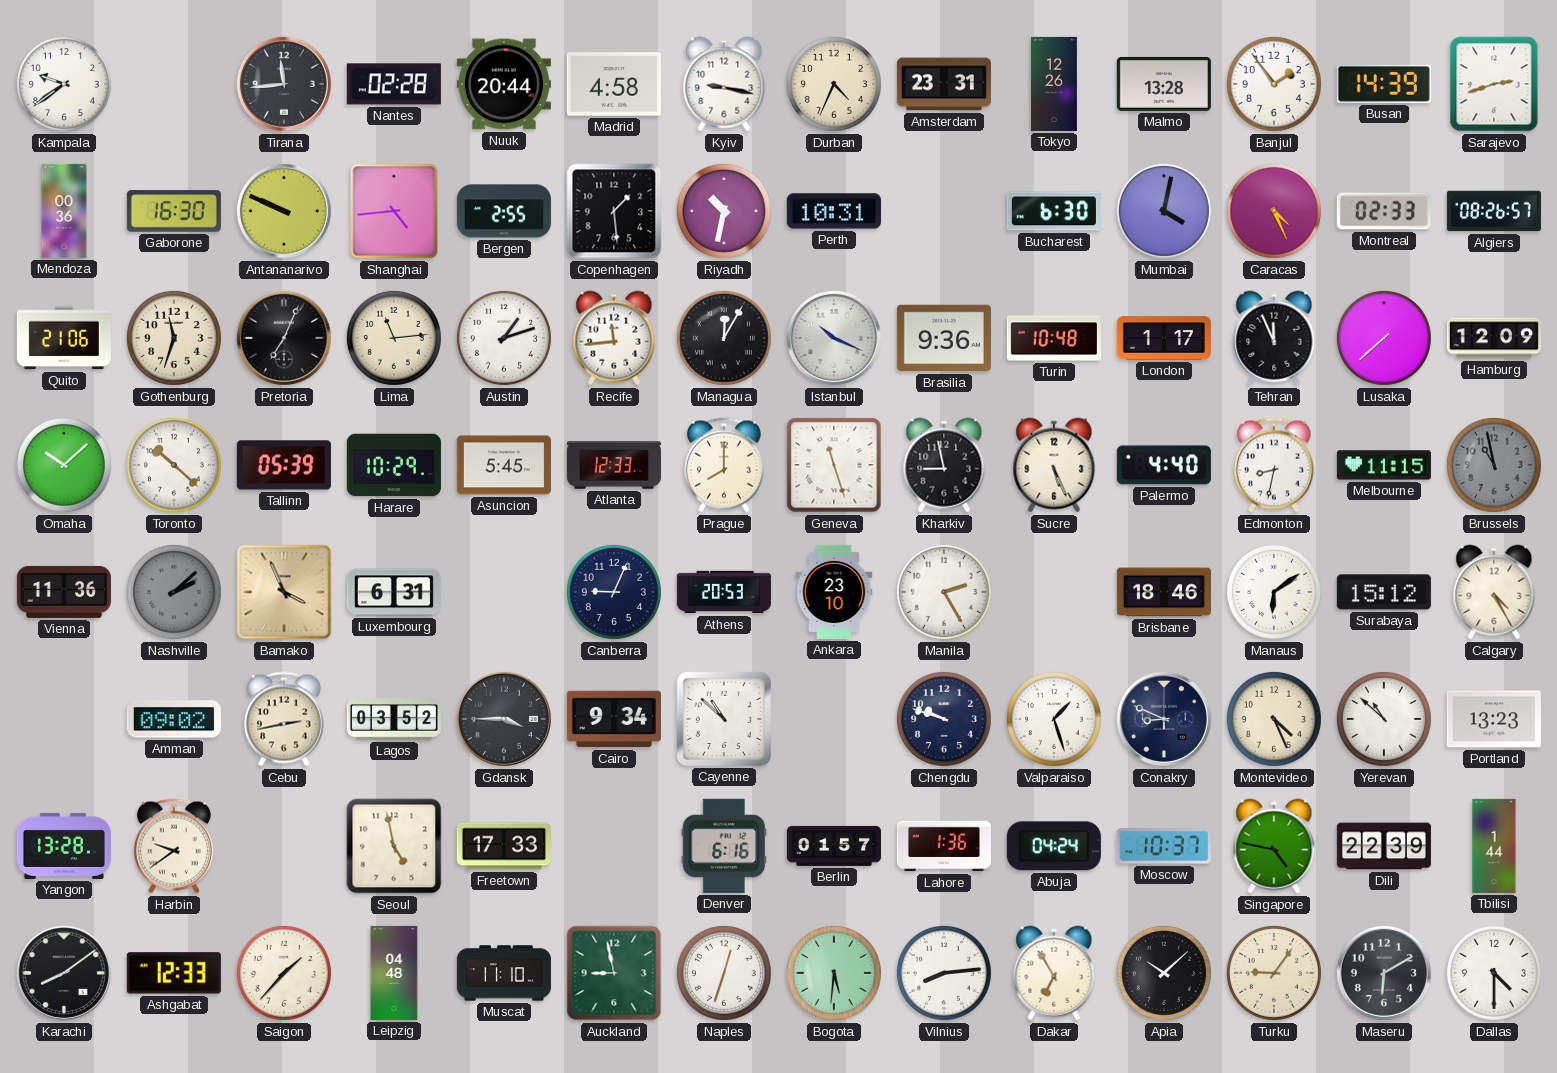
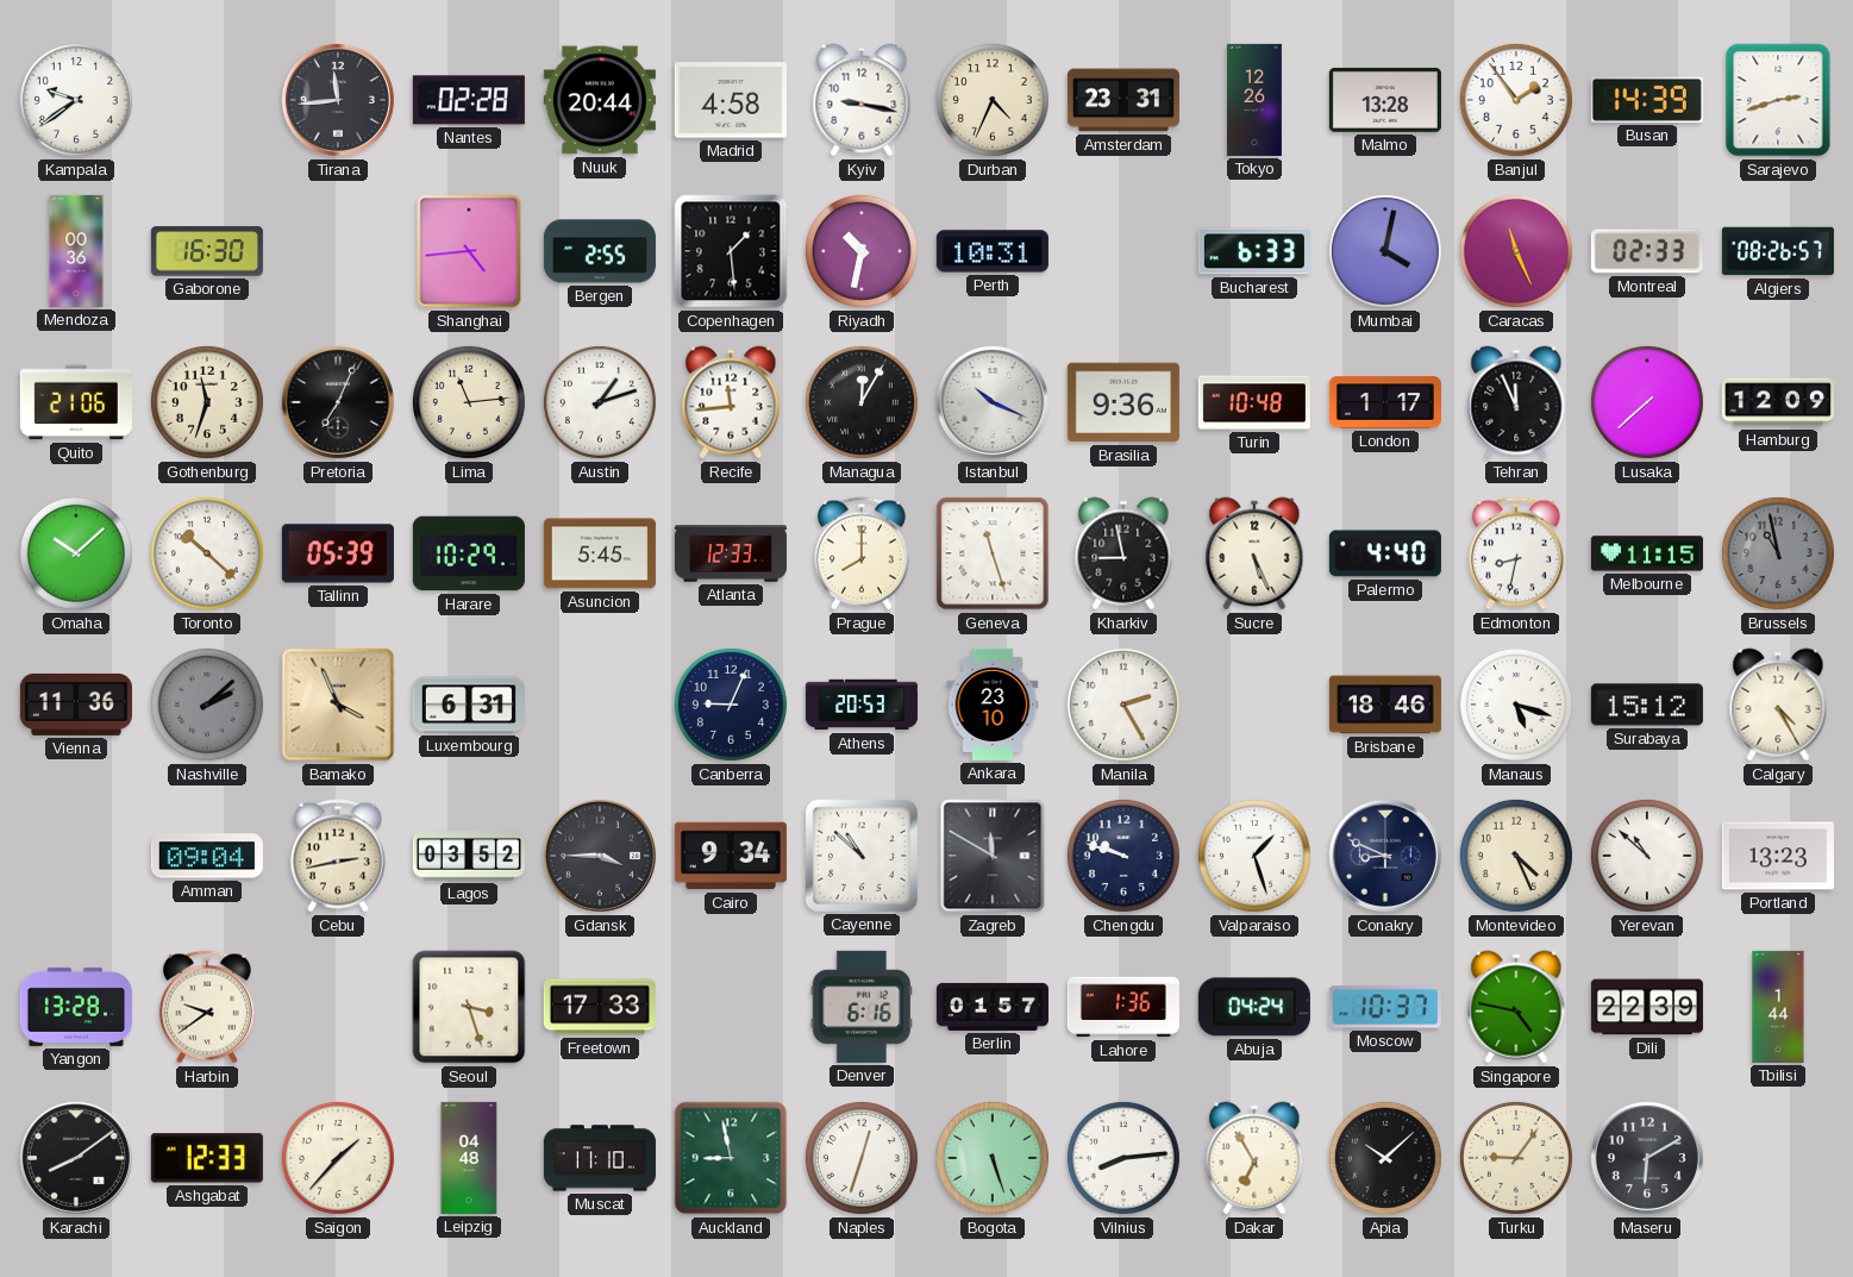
Antananarivo: 9:49 -> none
Bucharest: 6:30 -> 6:33
Caracas: 4:26 -> 11:26
Manaus: 6:09 -> 5:18
Amman: 09:02 -> 09:04
Zagreb: none -> 11:50
Seoul: 4:58 -> 3:27
Bogota: 5:31 -> 5:27
Dallas: 4:30 -> none
